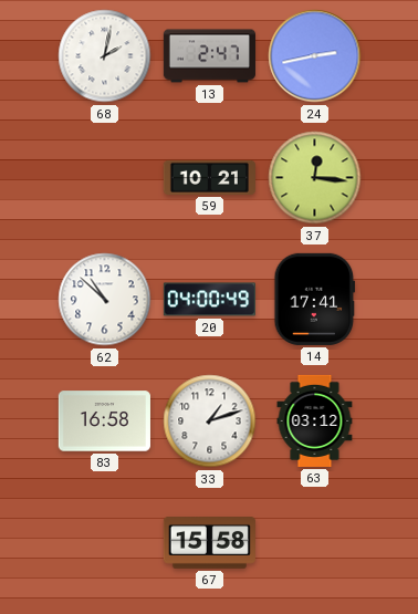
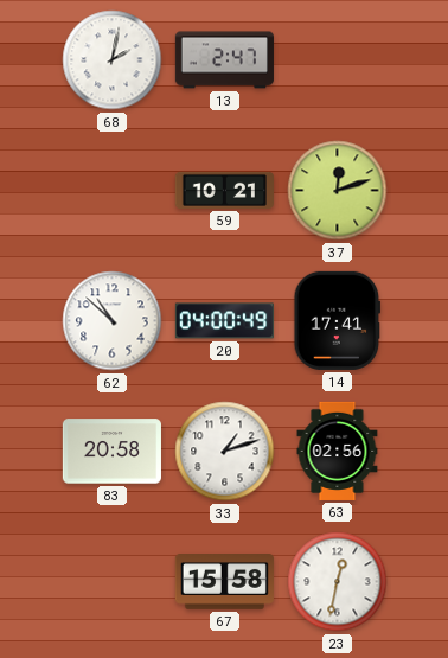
24: 2:43 -> none
37: 12:16 -> 12:12
83: 16:58 -> 20:58
63: 03:12 -> 02:56
23: none -> 12:32
